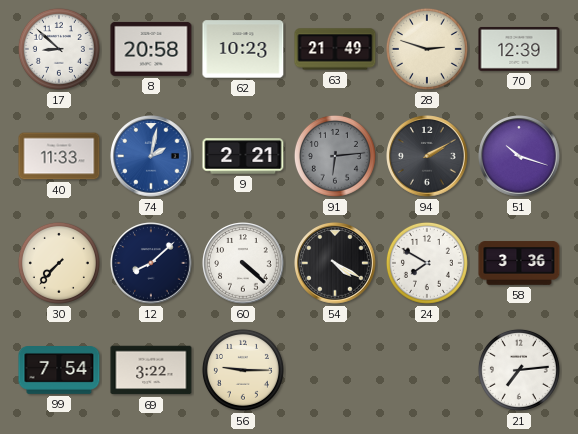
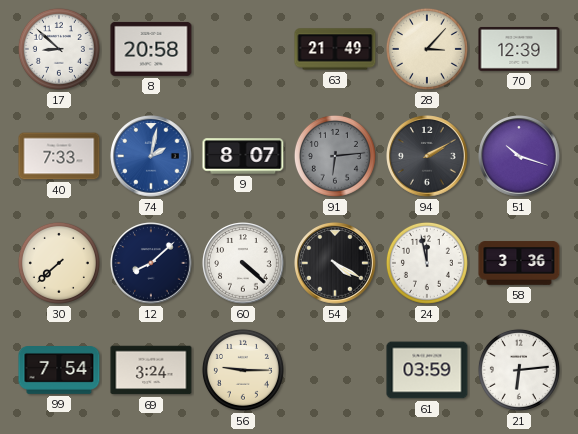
62: 10:23 -> none
28: 2:48 -> 3:07
40: 11:33 -> 7:33
9: 2:21 -> 8:07
30: 7:37 -> 7:38
24: 7:50 -> 11:58
69: 3:22 -> 3:24
61: none -> 03:59
21: 7:14 -> 6:14
